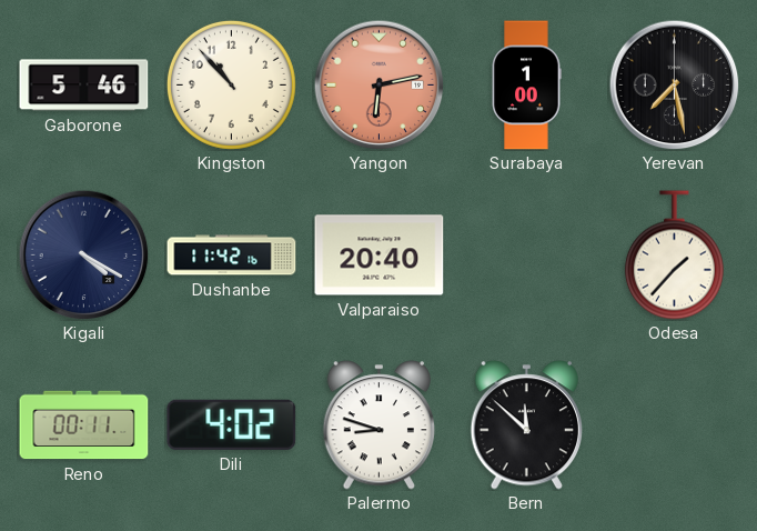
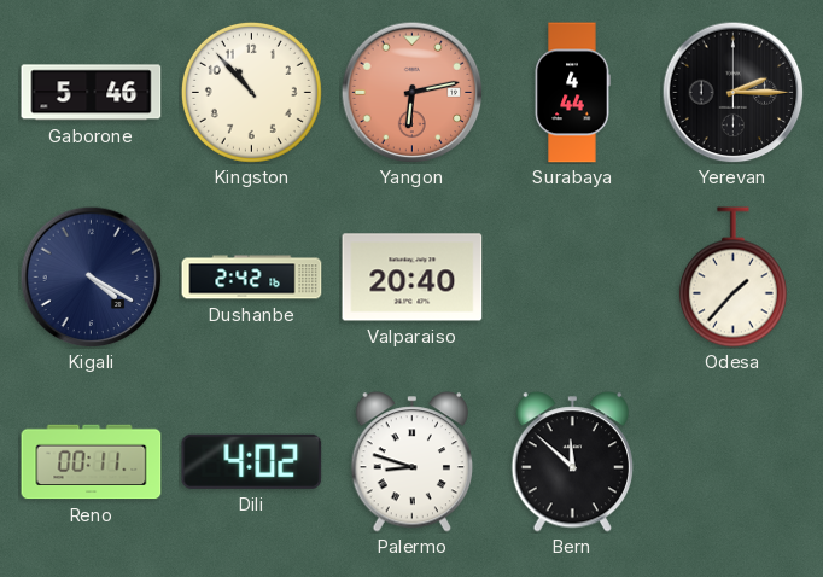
Surabaya: 1:00 -> 4:44
Yerevan: 7:28 -> 2:15
Dushanbe: 11:42 -> 2:42
